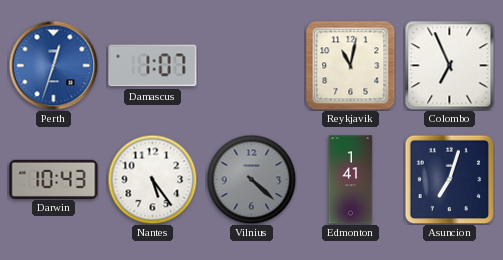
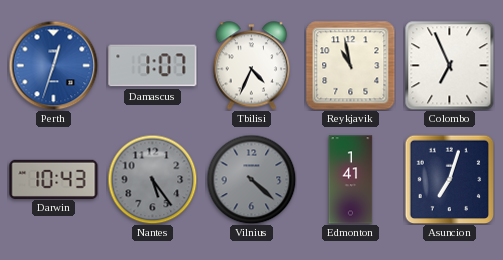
Tbilisi: none -> 4:34
Reykjavik: 11:02 -> 10:58
Nantes dial: white -> grey
